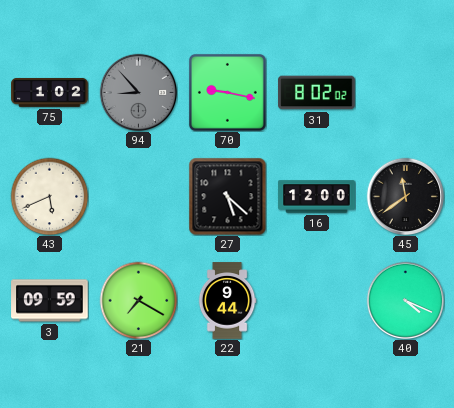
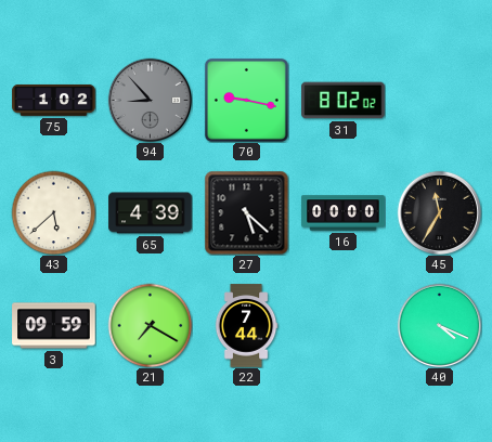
43: 5:41 -> 5:38
65: none -> 4:39
16: 12:00 -> 00:00
45: 11:39 -> 11:35
22: 9:44 -> 7:44
